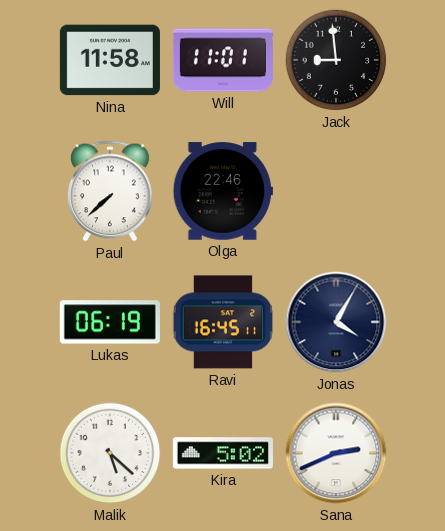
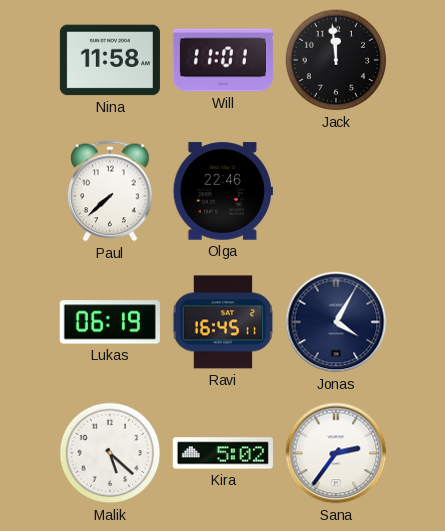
Jack: 8:59 -> 11:59
Sana: 2:41 -> 2:36
